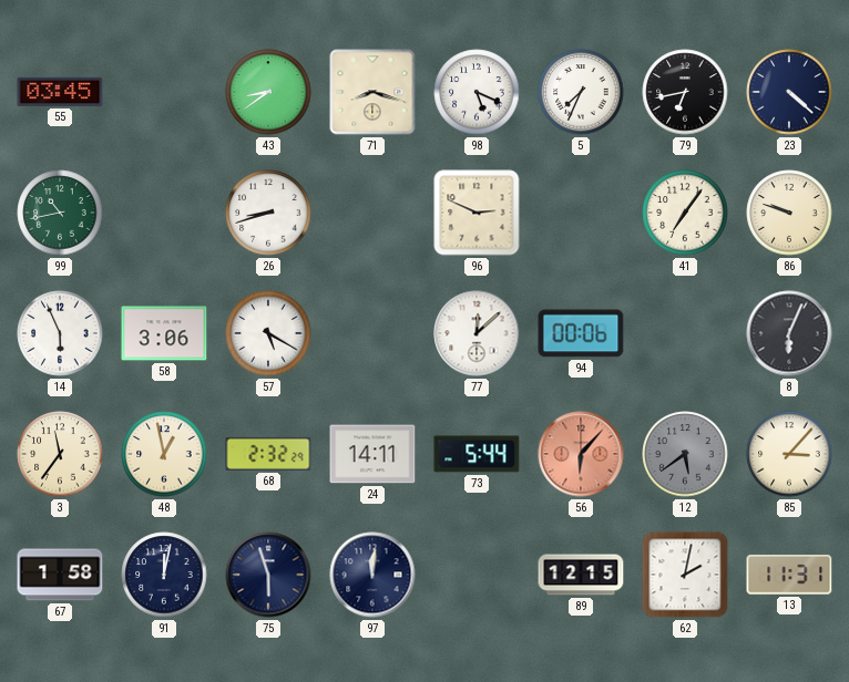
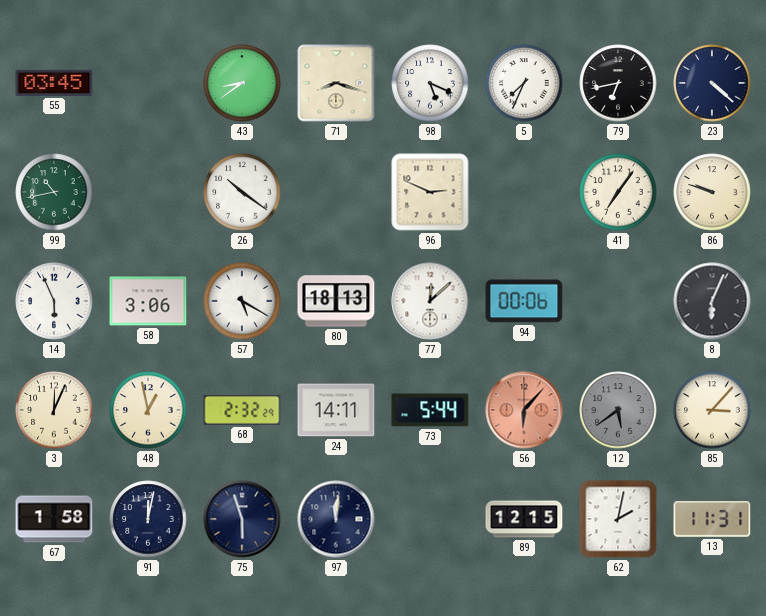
26: 8:42 -> 10:21
80: none -> 18:13
3: 11:36 -> 12:04
